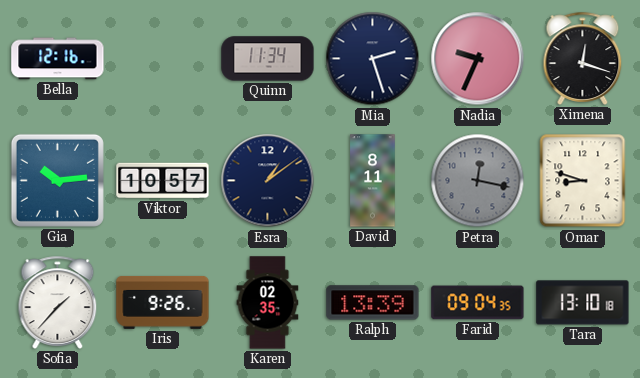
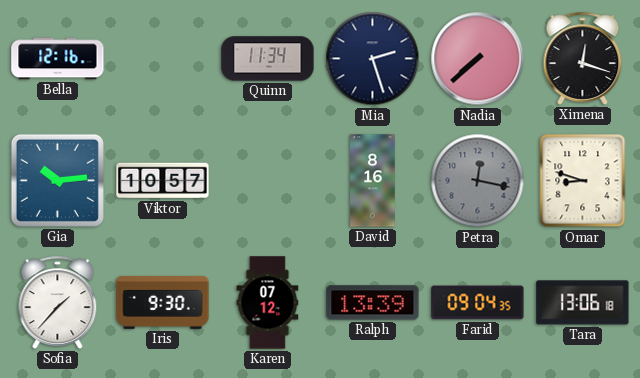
Nadia: 9:34 -> 7:38
Esra: 1:09 -> none
David: 8:11 -> 8:16
Iris: 9:26 -> 9:30
Karen: 02:35 -> 07:12
Tara: 13:10 -> 13:06
